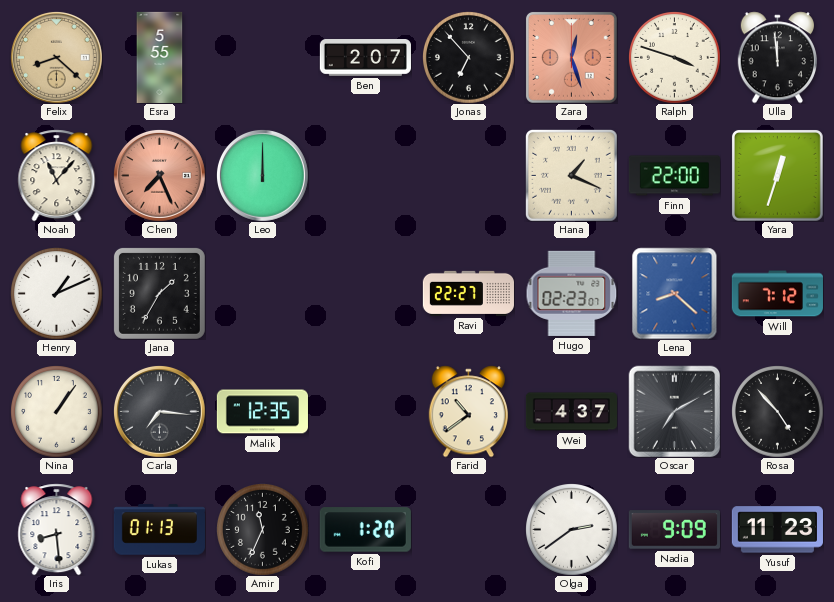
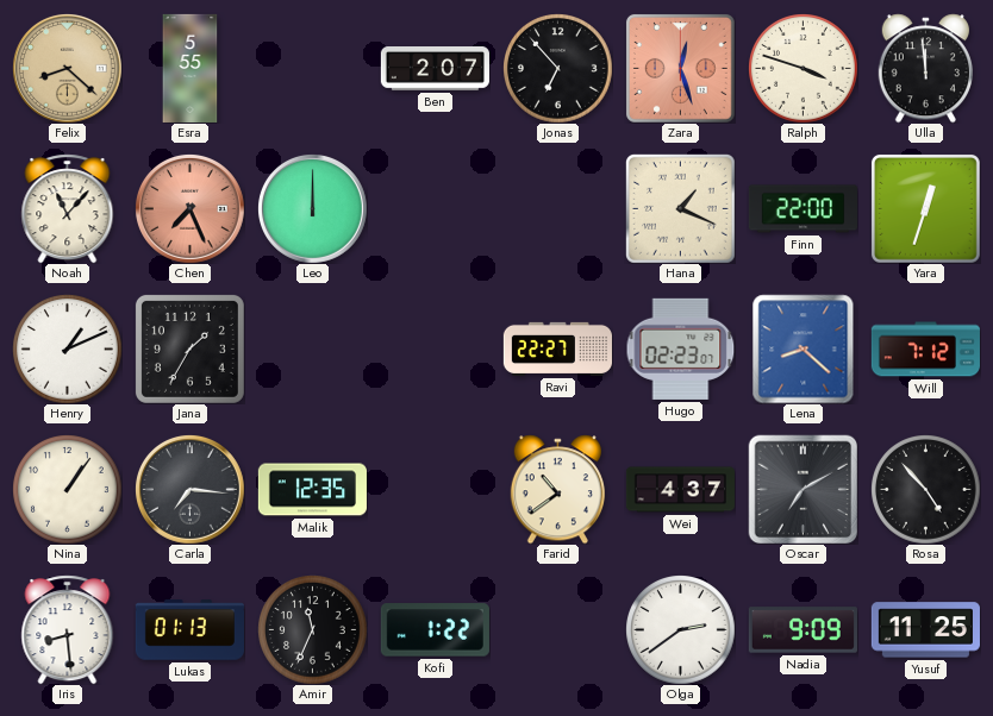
Kofi: 1:20 -> 1:22
Yusuf: 11:23 -> 11:25
